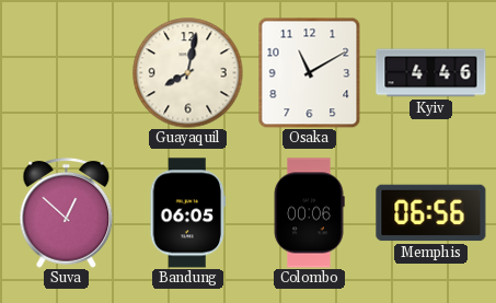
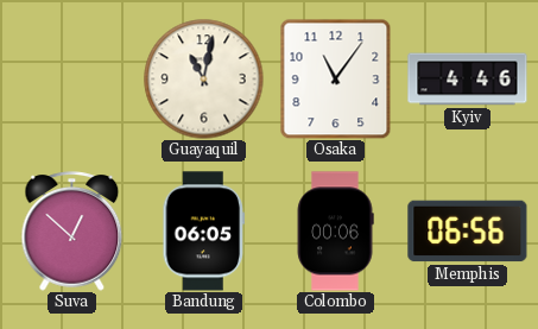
Guayaquil: 8:02 -> 11:02
Osaka: 11:10 -> 11:06
